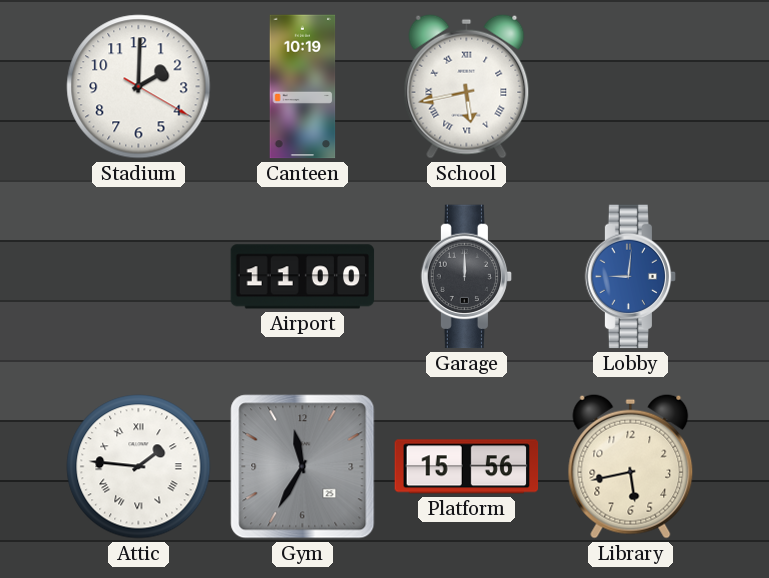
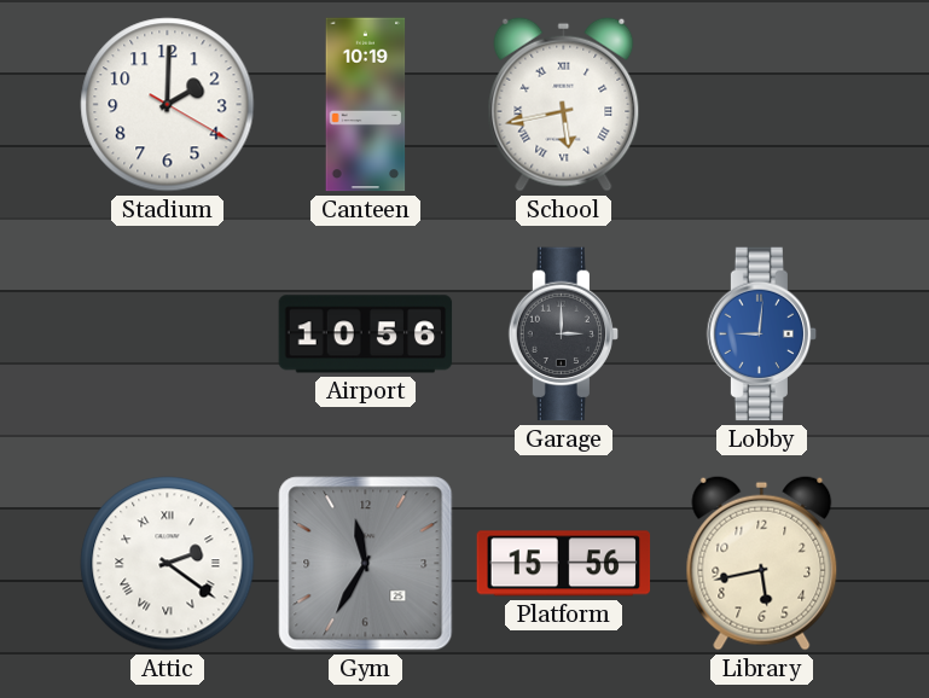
Airport: 11:00 -> 10:56
Garage: 12:00 -> 3:00
Attic: 1:46 -> 2:21
